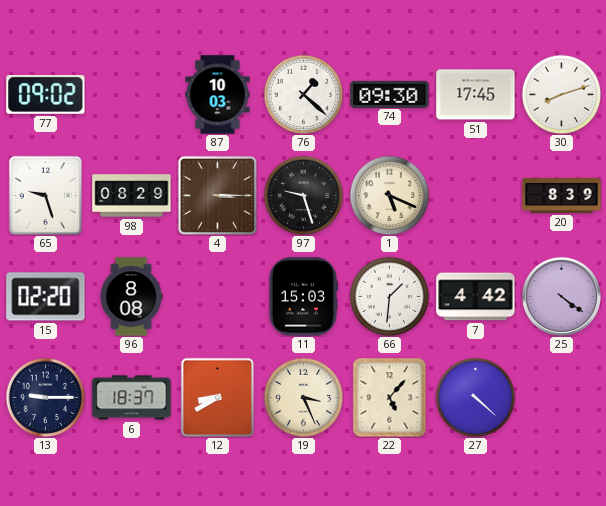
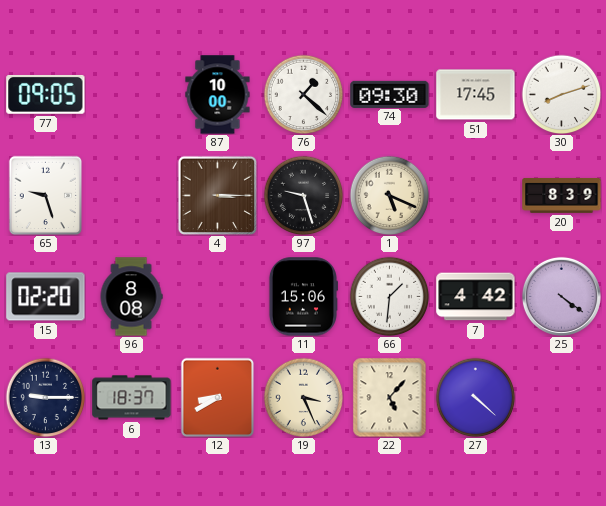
77: 09:02 -> 09:05
87: 10:03 -> 10:00
98: 08:29 -> none
11: 15:03 -> 15:06
